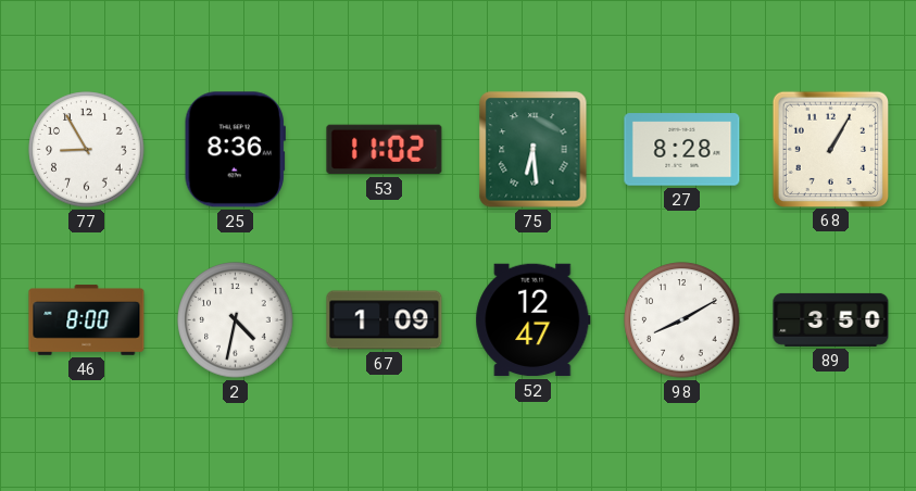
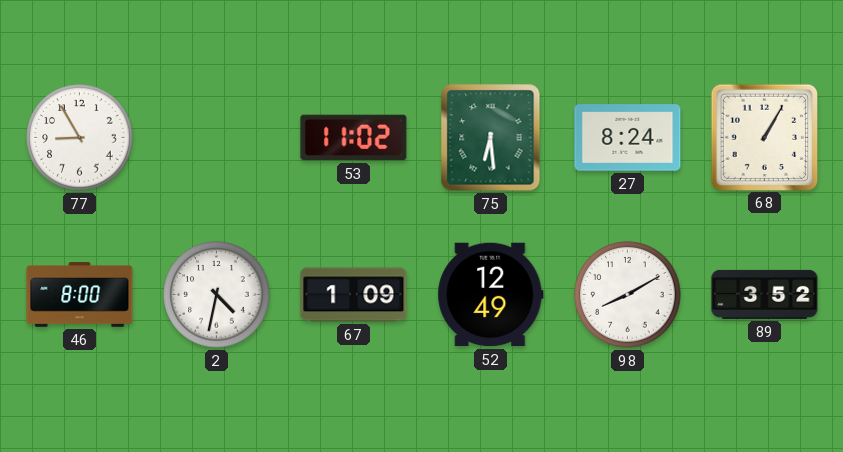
25: 8:36 -> none
27: 8:28 -> 8:24
52: 12:47 -> 12:49
89: 3:50 -> 3:52
